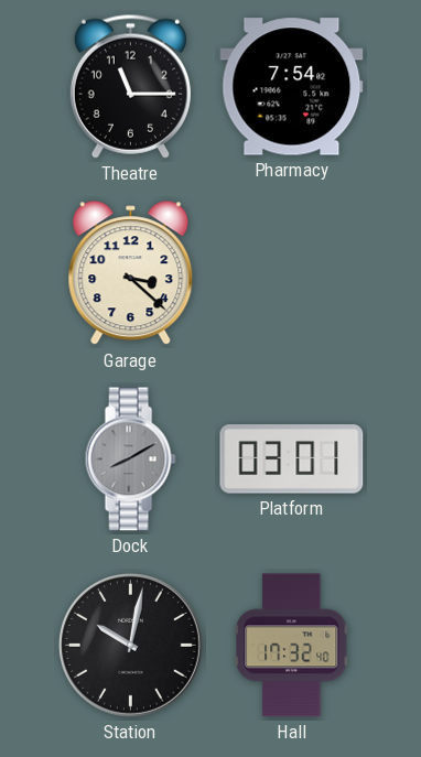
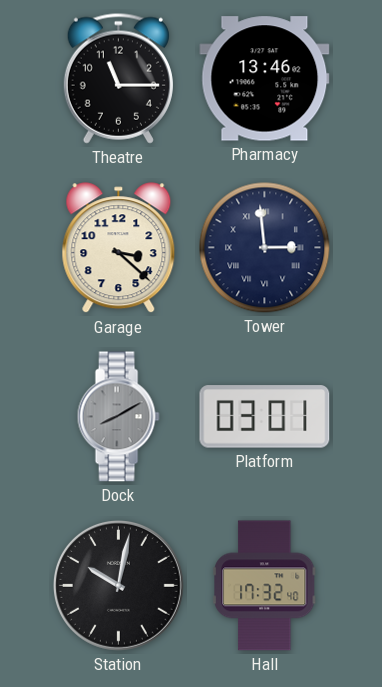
Pharmacy: 7:54 -> 13:46
Tower: none -> 2:59
